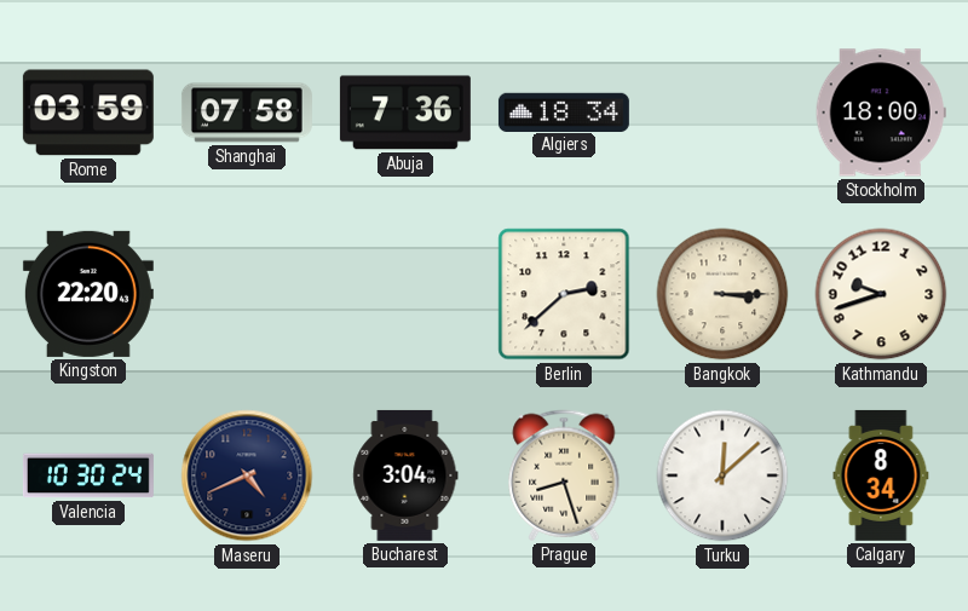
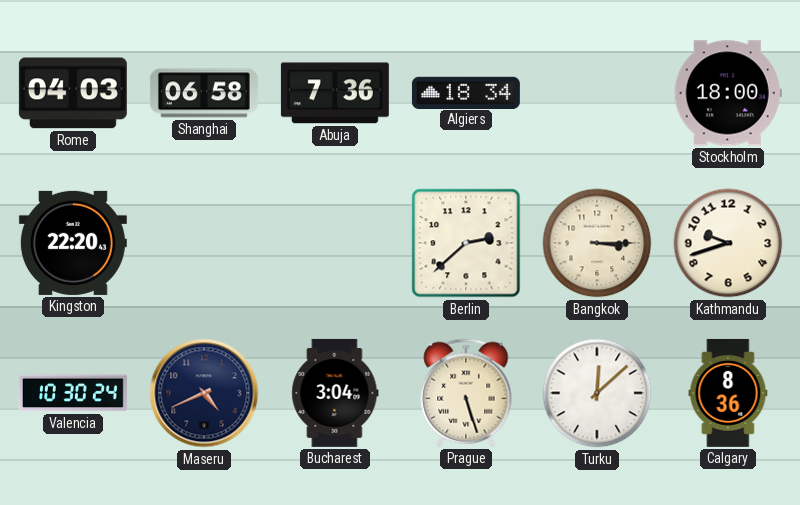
Rome: 03:59 -> 04:03
Shanghai: 07:58 -> 06:58
Prague: 8:27 -> 5:27
Calgary: 8:34 -> 8:36
